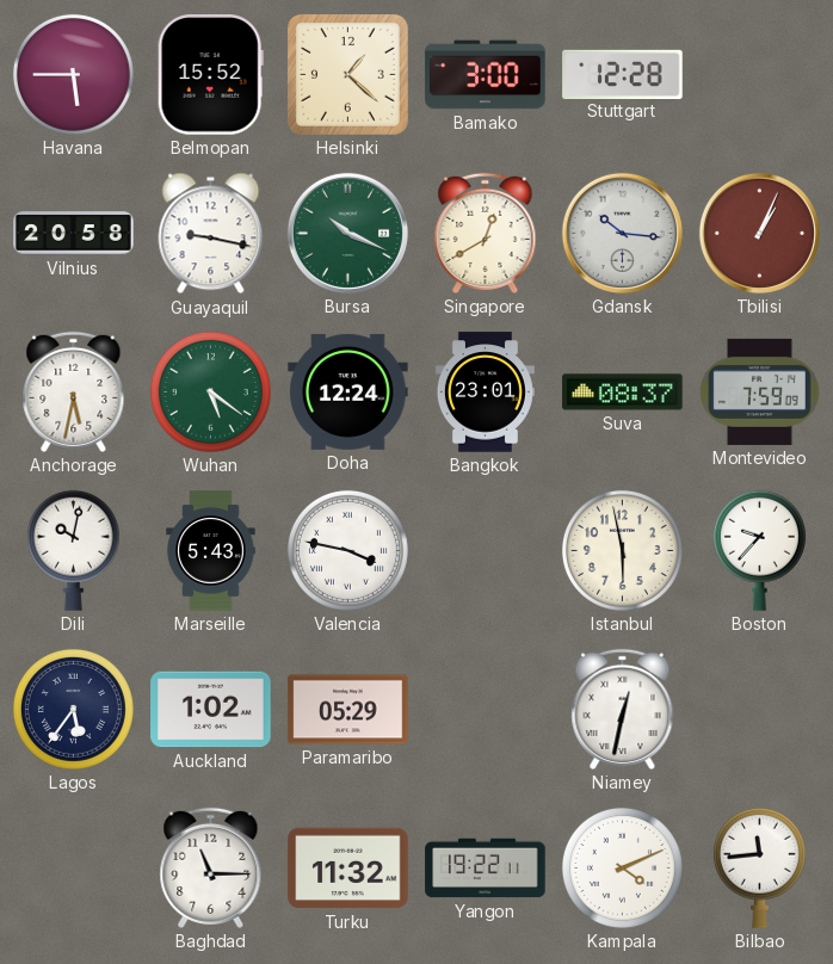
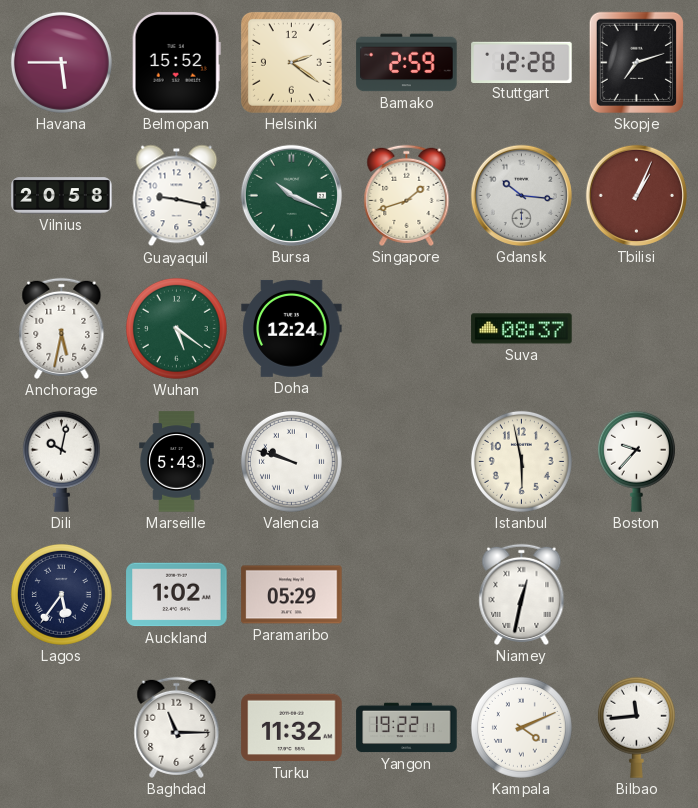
Helsinki: 1:22 -> 2:21
Bamako: 3:00 -> 2:59
Skopje: none -> 7:12
Singapore: 12:40 -> 1:42
Bangkok: 23:01 -> none
Montevideo: 7:59 -> none
Valencia: 3:47 -> 9:48
